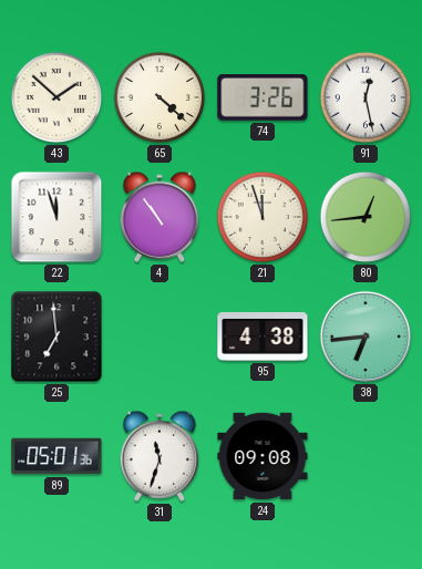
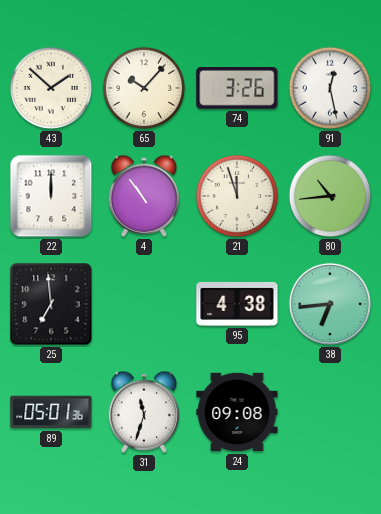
65: 4:22 -> 10:07
22: 11:57 -> 12:00
80: 12:44 -> 10:44
